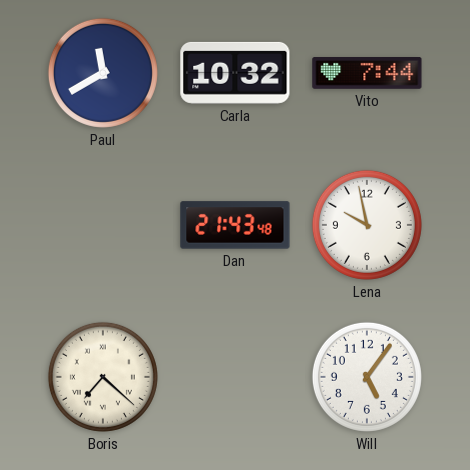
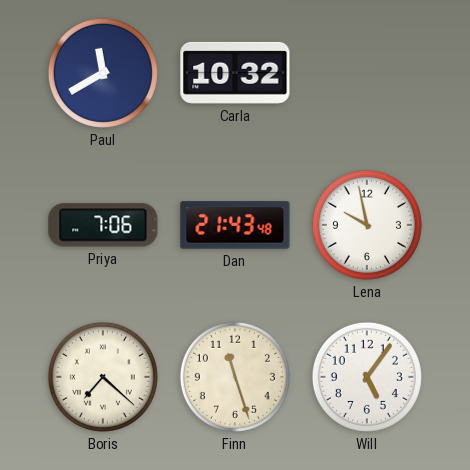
Vito: 7:44 -> none
Priya: none -> 7:06
Finn: none -> 11:27
